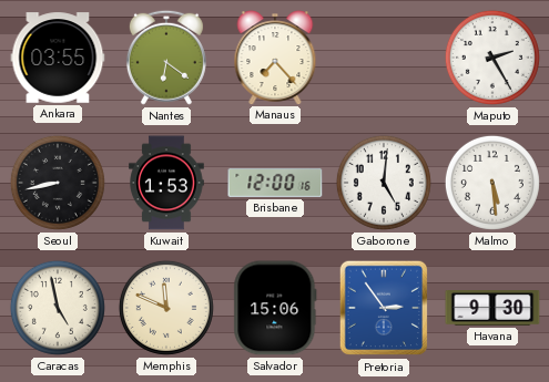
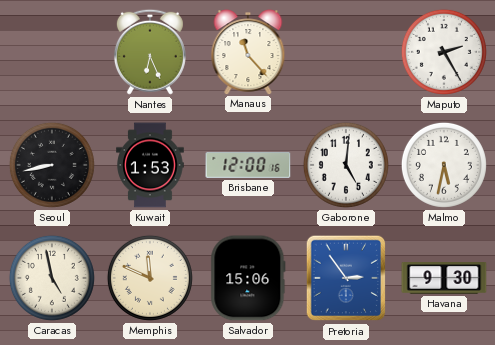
Ankara: 03:55 -> none
Nantes: 6:21 -> 6:26
Manaus: 7:23 -> 11:23
Malmo: 5:29 -> 5:32
